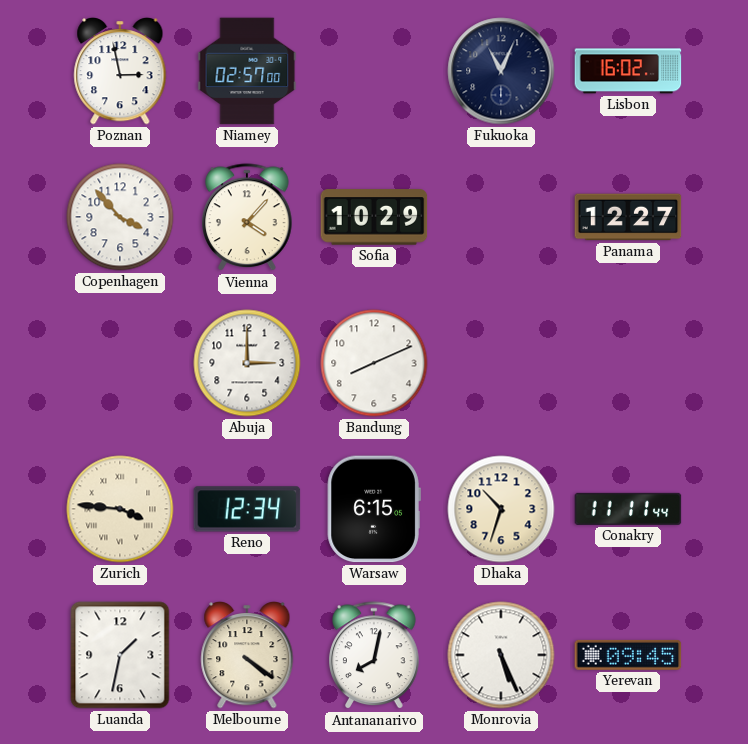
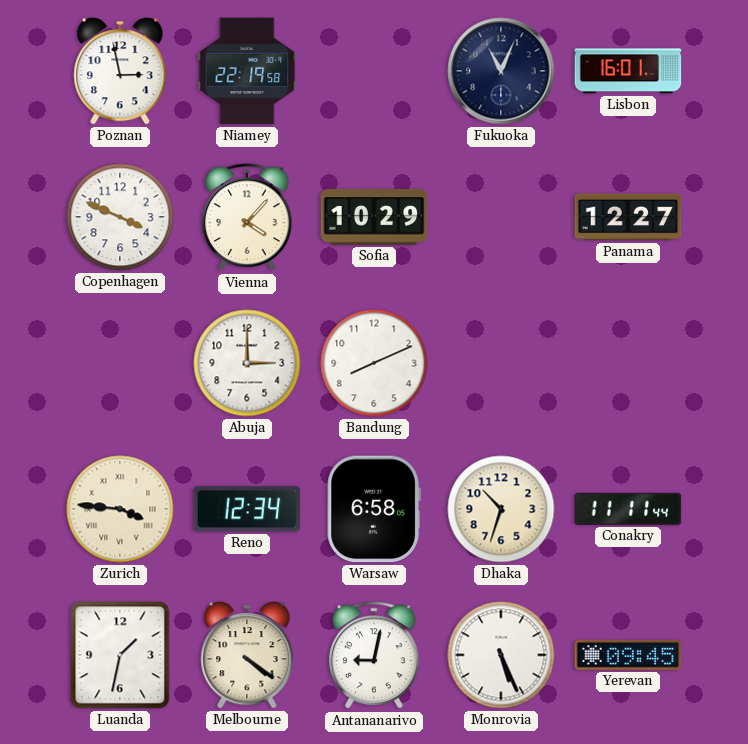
Niamey: 02:57 -> 22:19
Lisbon: 16:02 -> 16:01
Copenhagen: 3:53 -> 3:49
Warsaw: 6:15 -> 6:58
Antananarivo: 8:02 -> 9:02
